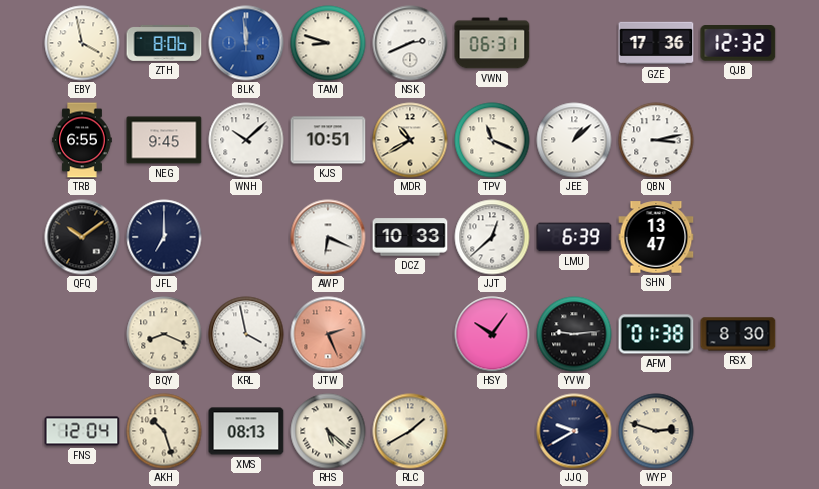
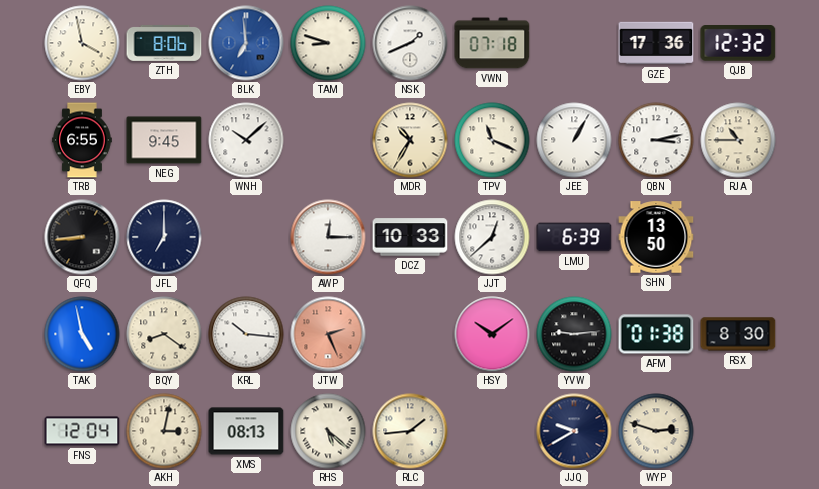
BLK: 11:59 -> 6:59
NSK: 2:41 -> 1:41
VWN: 06:31 -> 07:18
KJS: 10:51 -> none
MDR: 10:40 -> 10:35
JEE: 1:08 -> 1:05
RJA: none -> 10:45
QFQ: 10:09 -> 8:44
AWP: 6:19 -> 12:15
SHN: 13:47 -> 13:50
TAK: none -> 4:58
BQY: 8:19 -> 8:21
KRL: 3:58 -> 10:16
HSY: 10:06 -> 10:09
AKH: 10:27 -> 3:02
RLC: 1:40 -> 1:44
